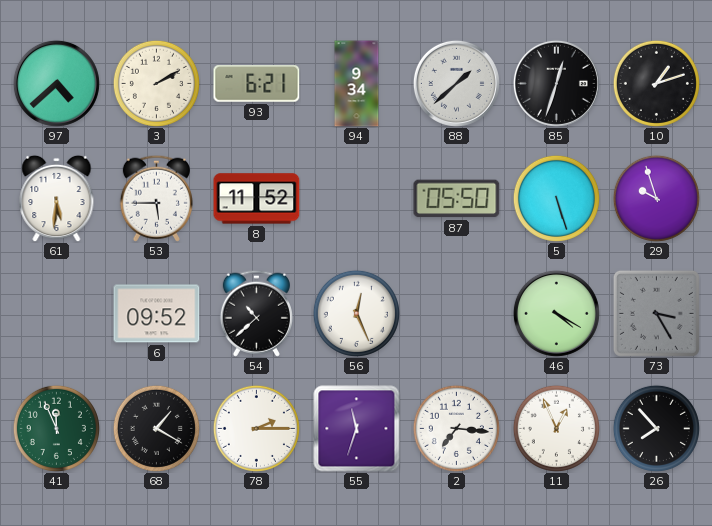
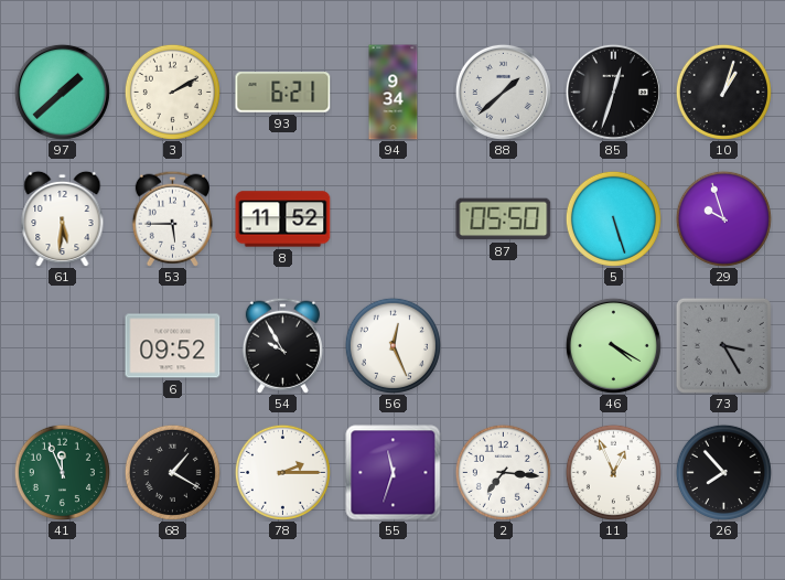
97: 4:38 -> 1:38
10: 1:12 -> 1:03
54: 10:38 -> 9:55
